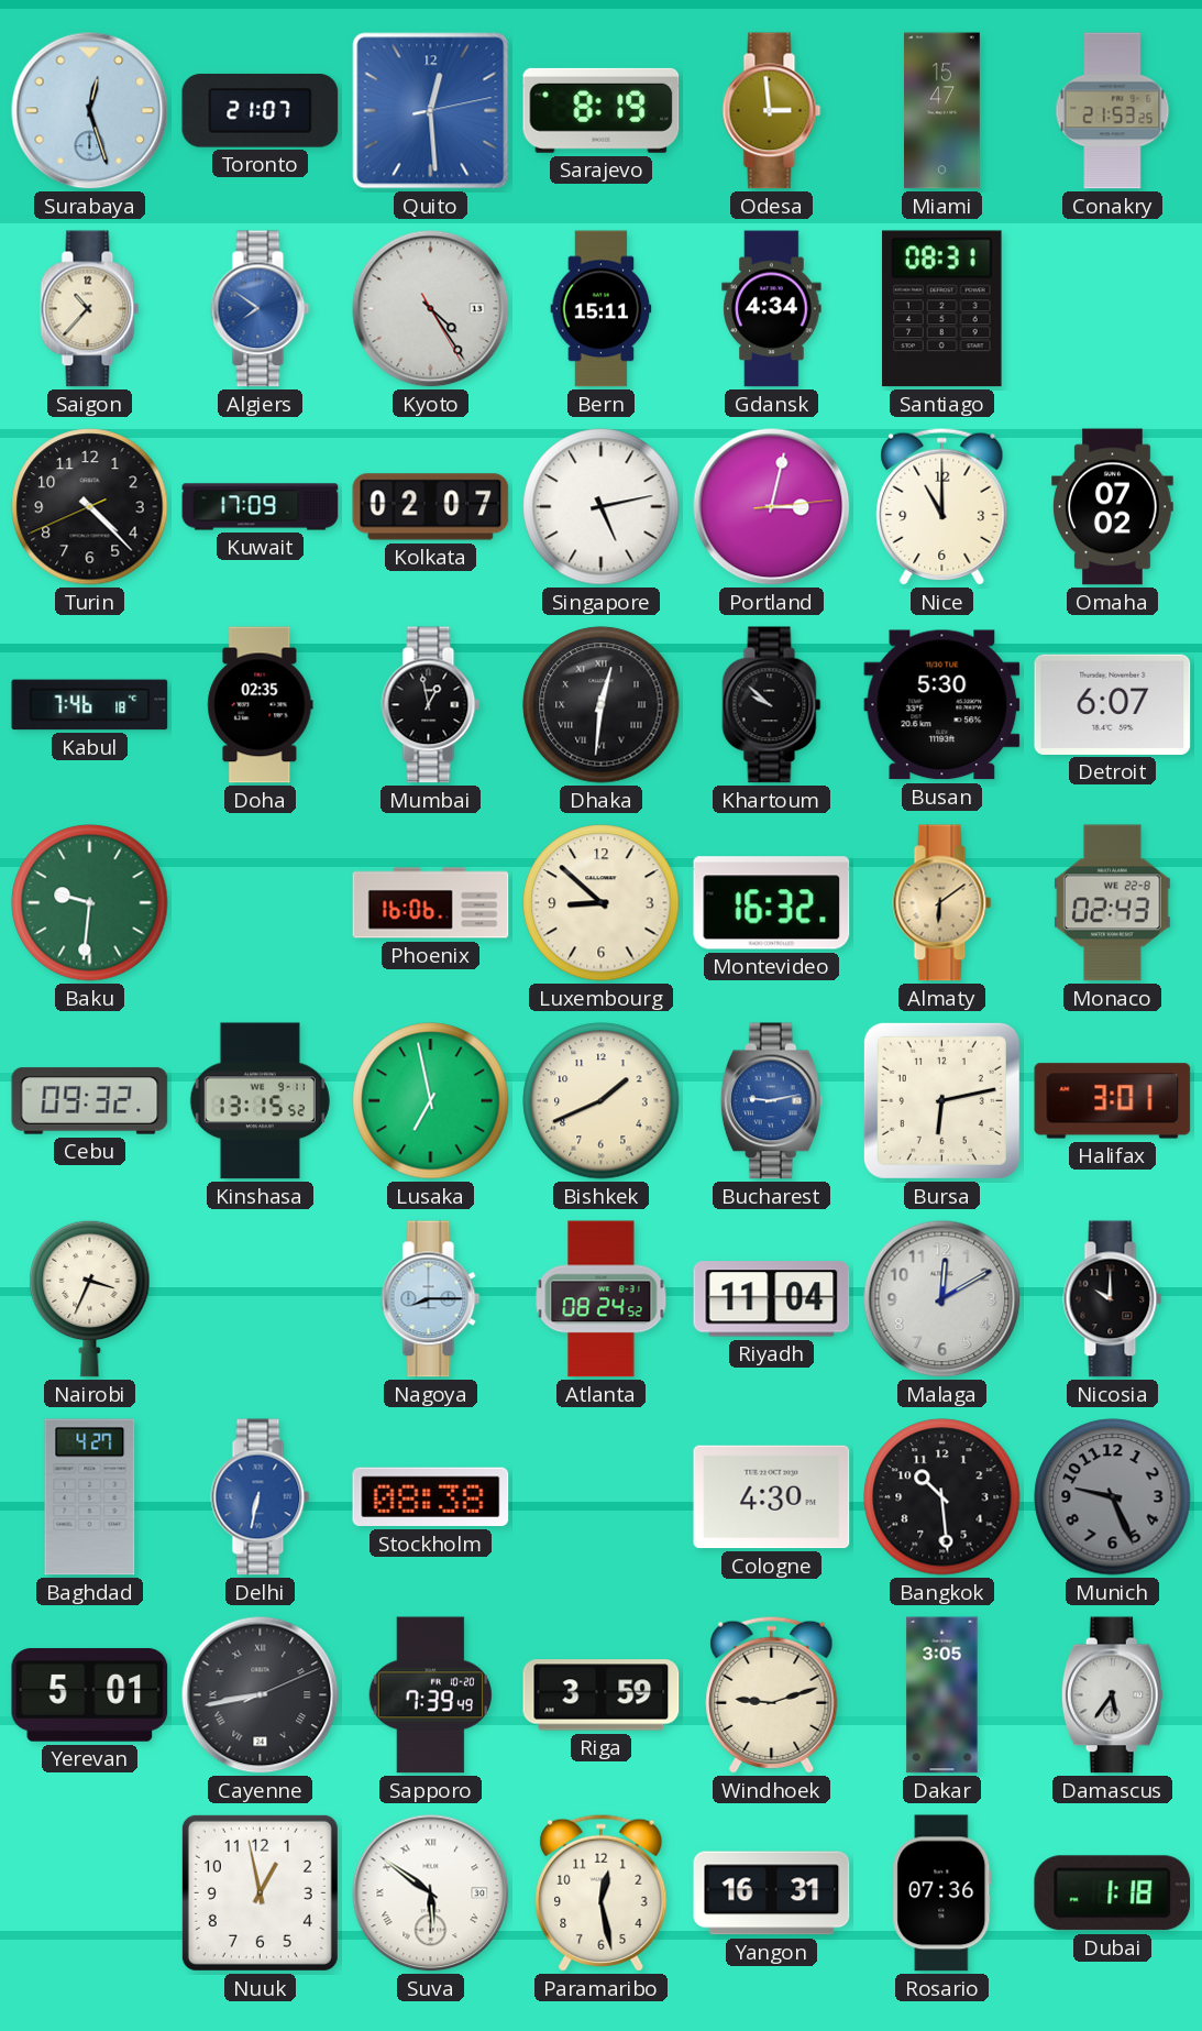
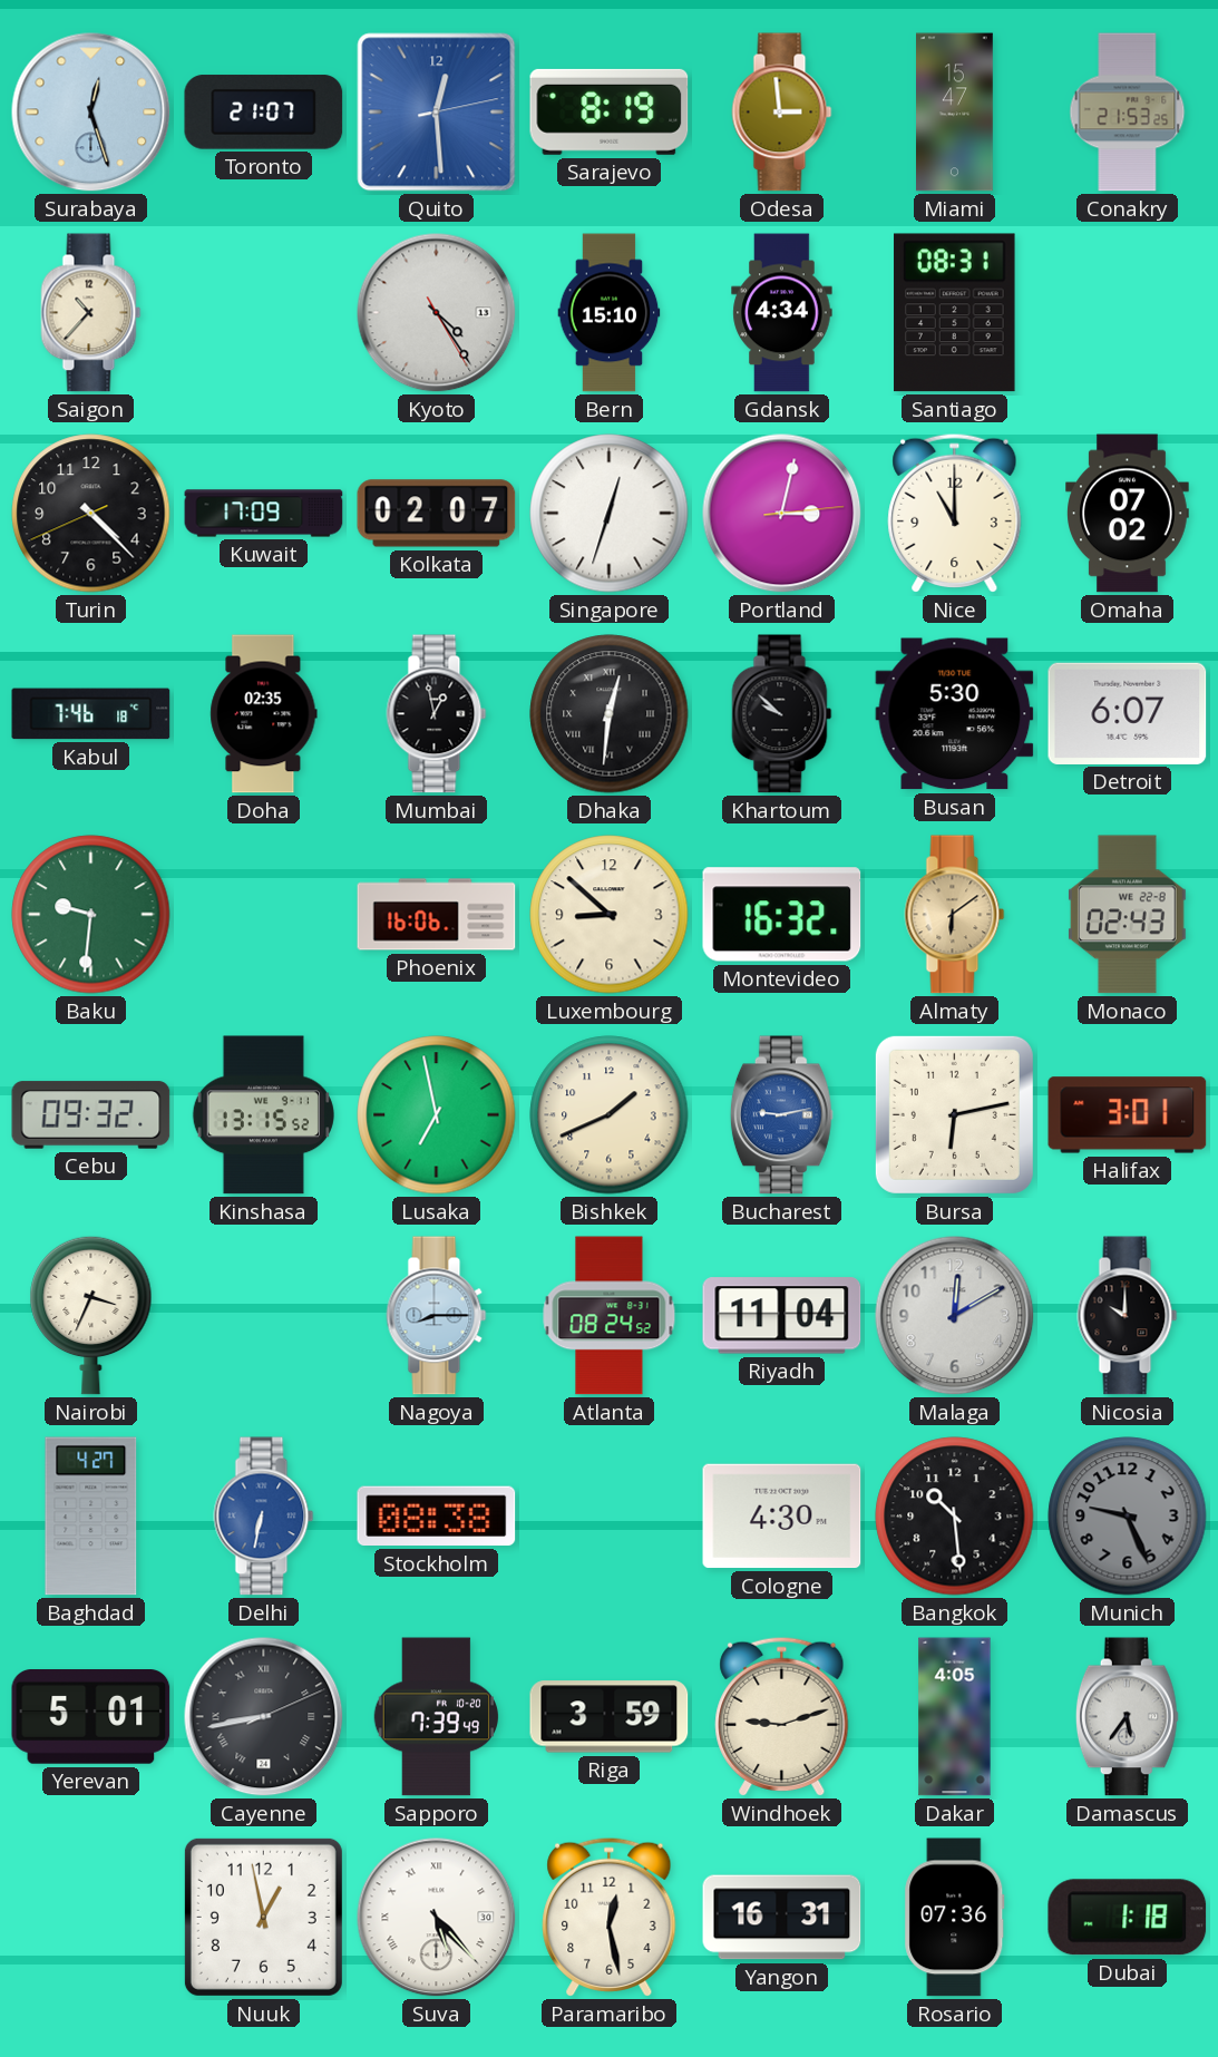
Algiers: 7:51 -> none
Bern: 15:11 -> 15:10
Singapore: 5:13 -> 12:33
Dakar: 3:05 -> 4:05
Suva: 5:51 -> 5:23
